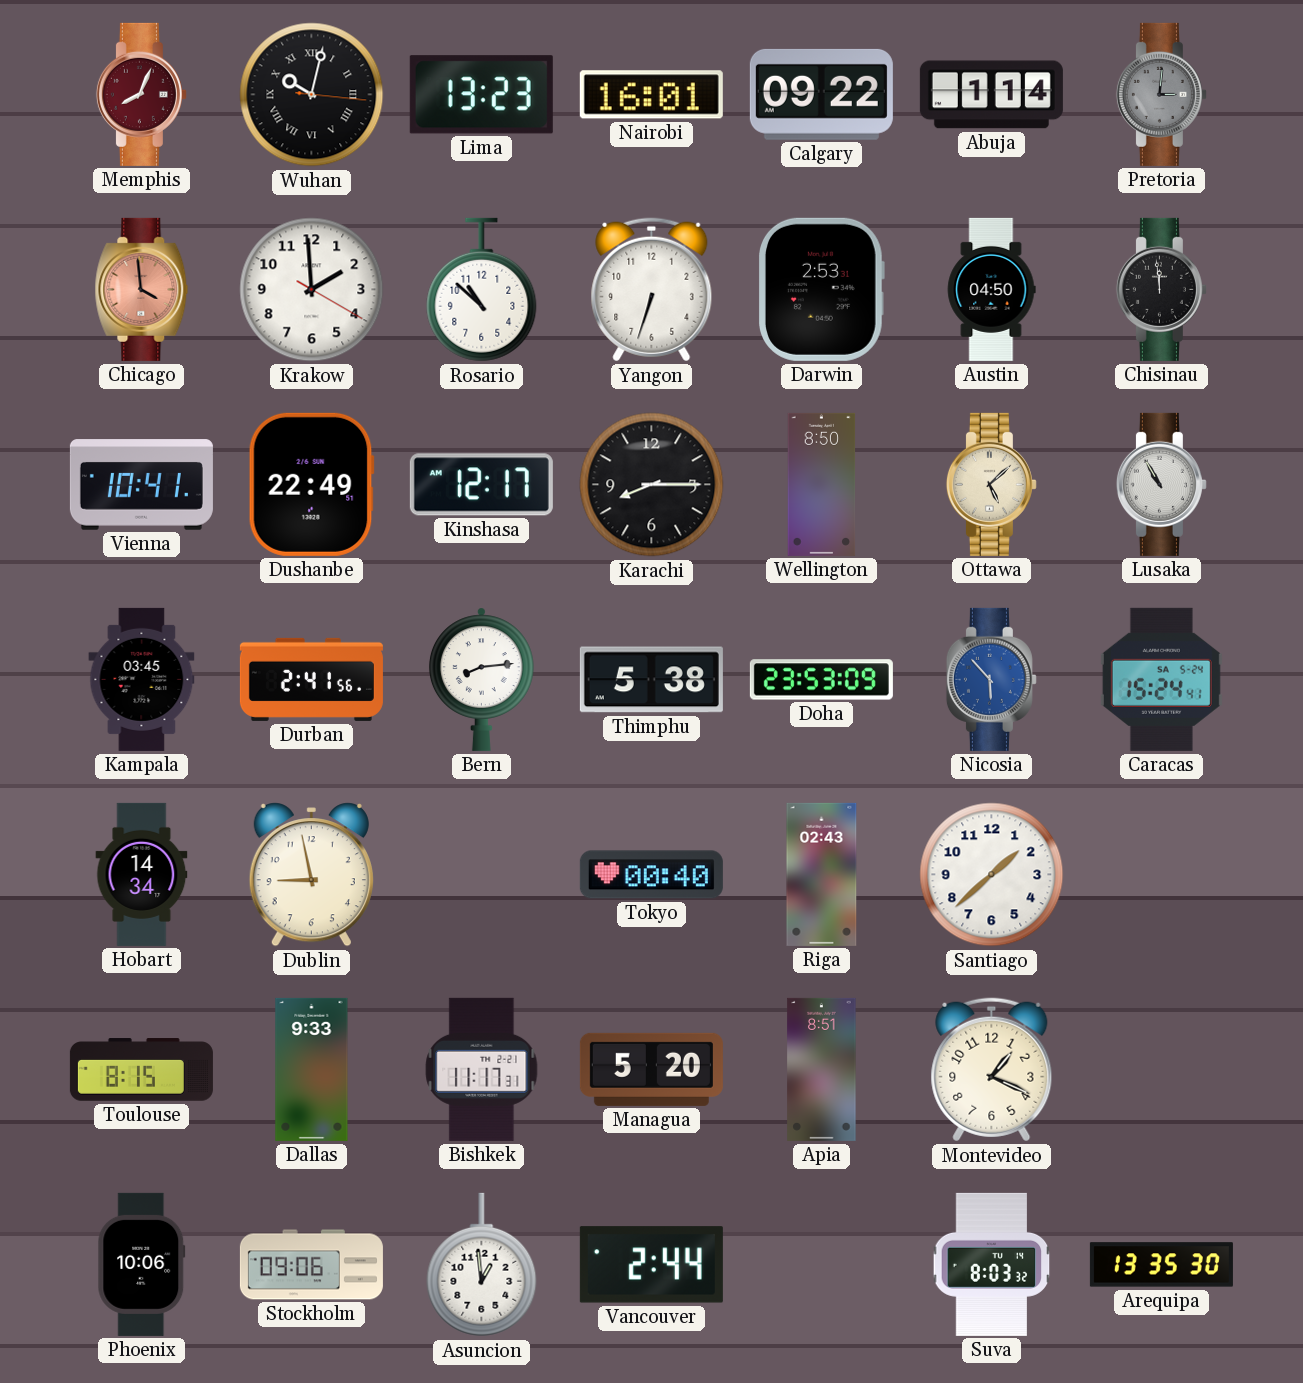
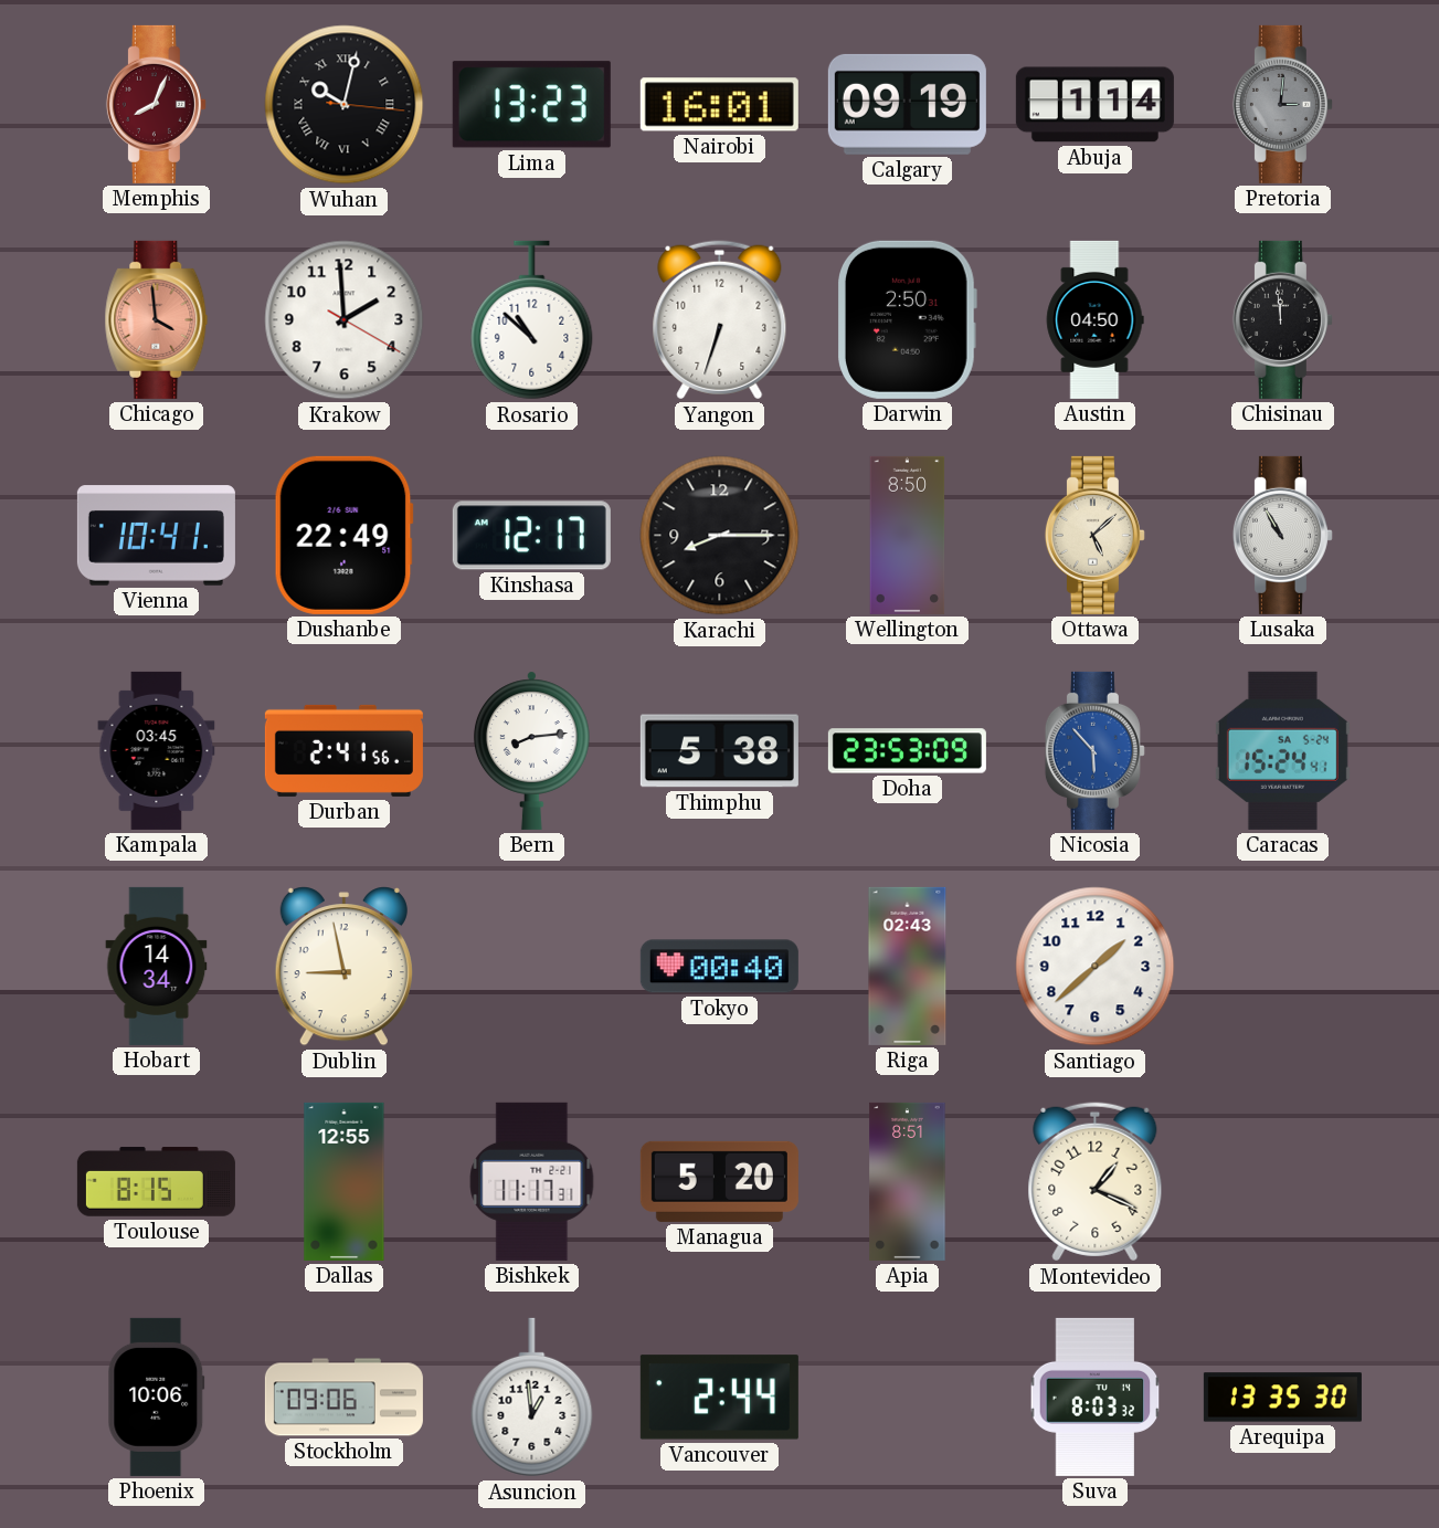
Calgary: 09:22 -> 09:19
Darwin: 2:53 -> 2:50
Dallas: 9:33 -> 12:55
